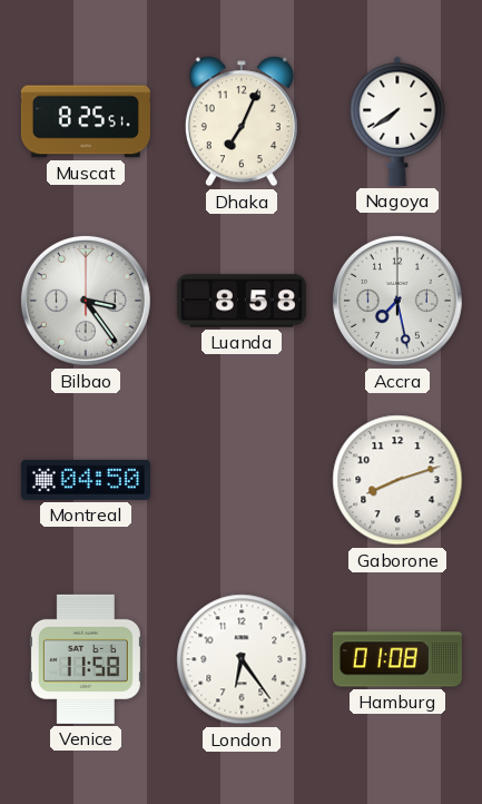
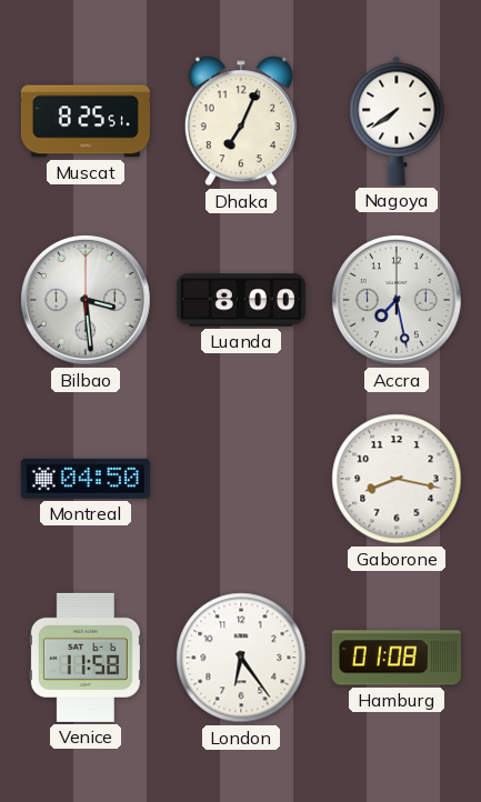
Bilbao: 3:24 -> 3:29
Luanda: 8:58 -> 8:00
Gaborone: 8:12 -> 8:17
